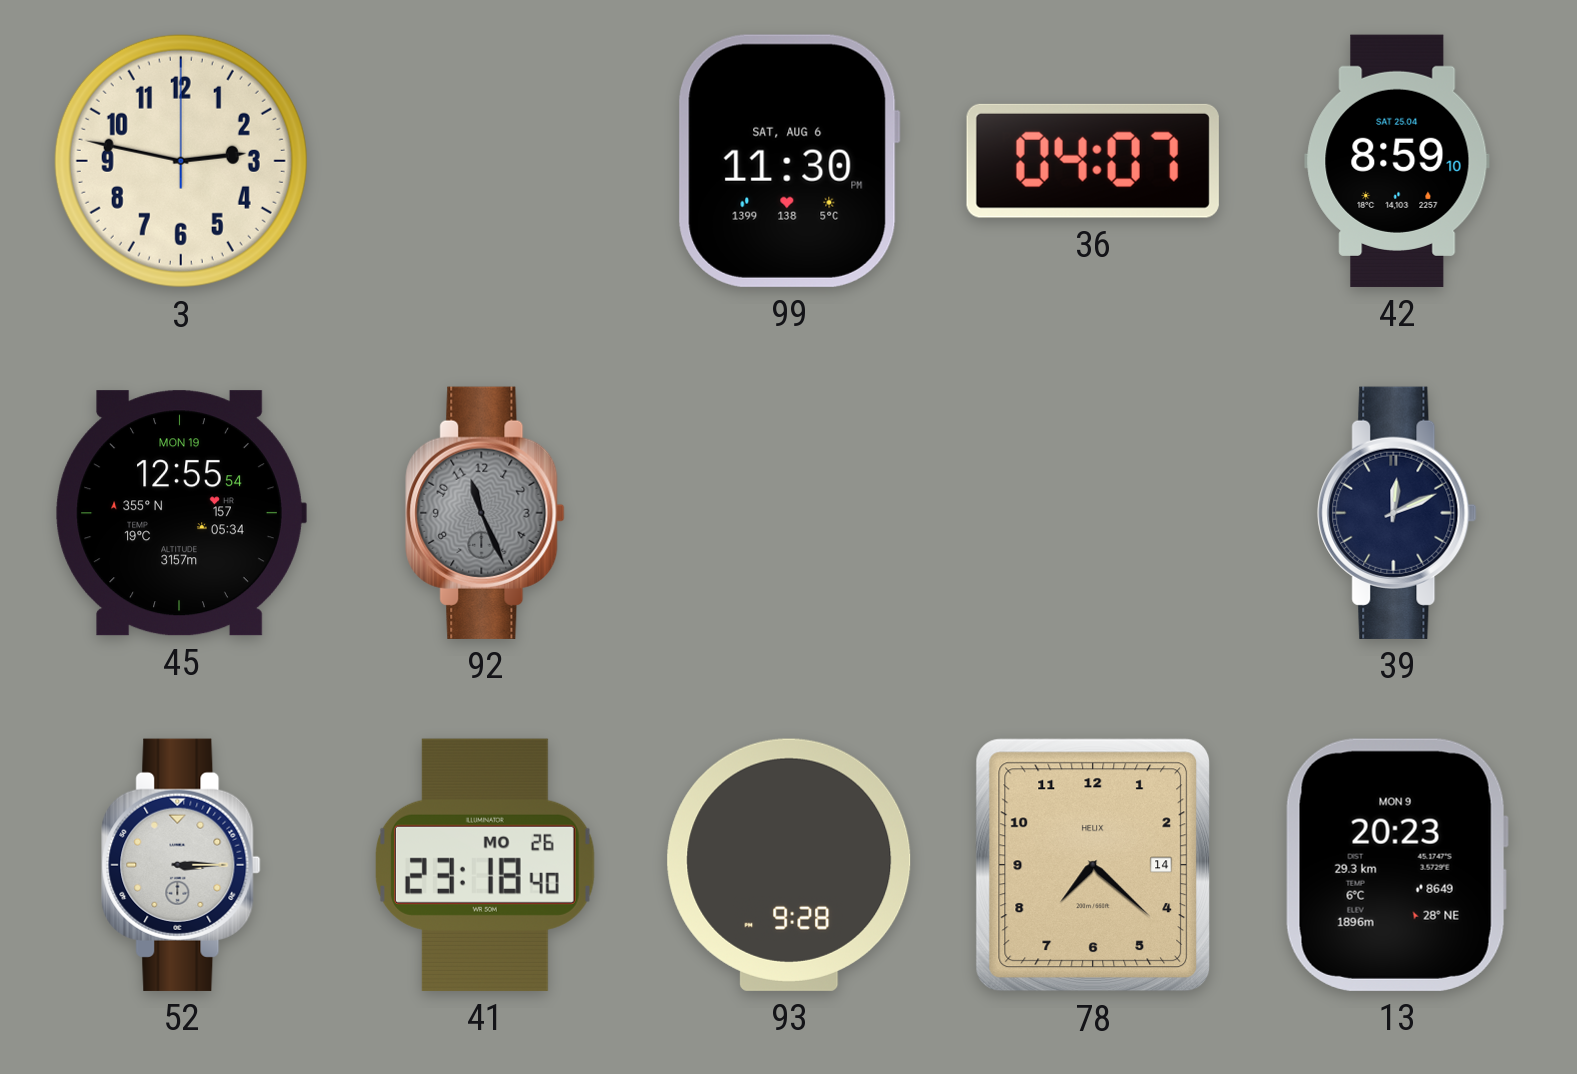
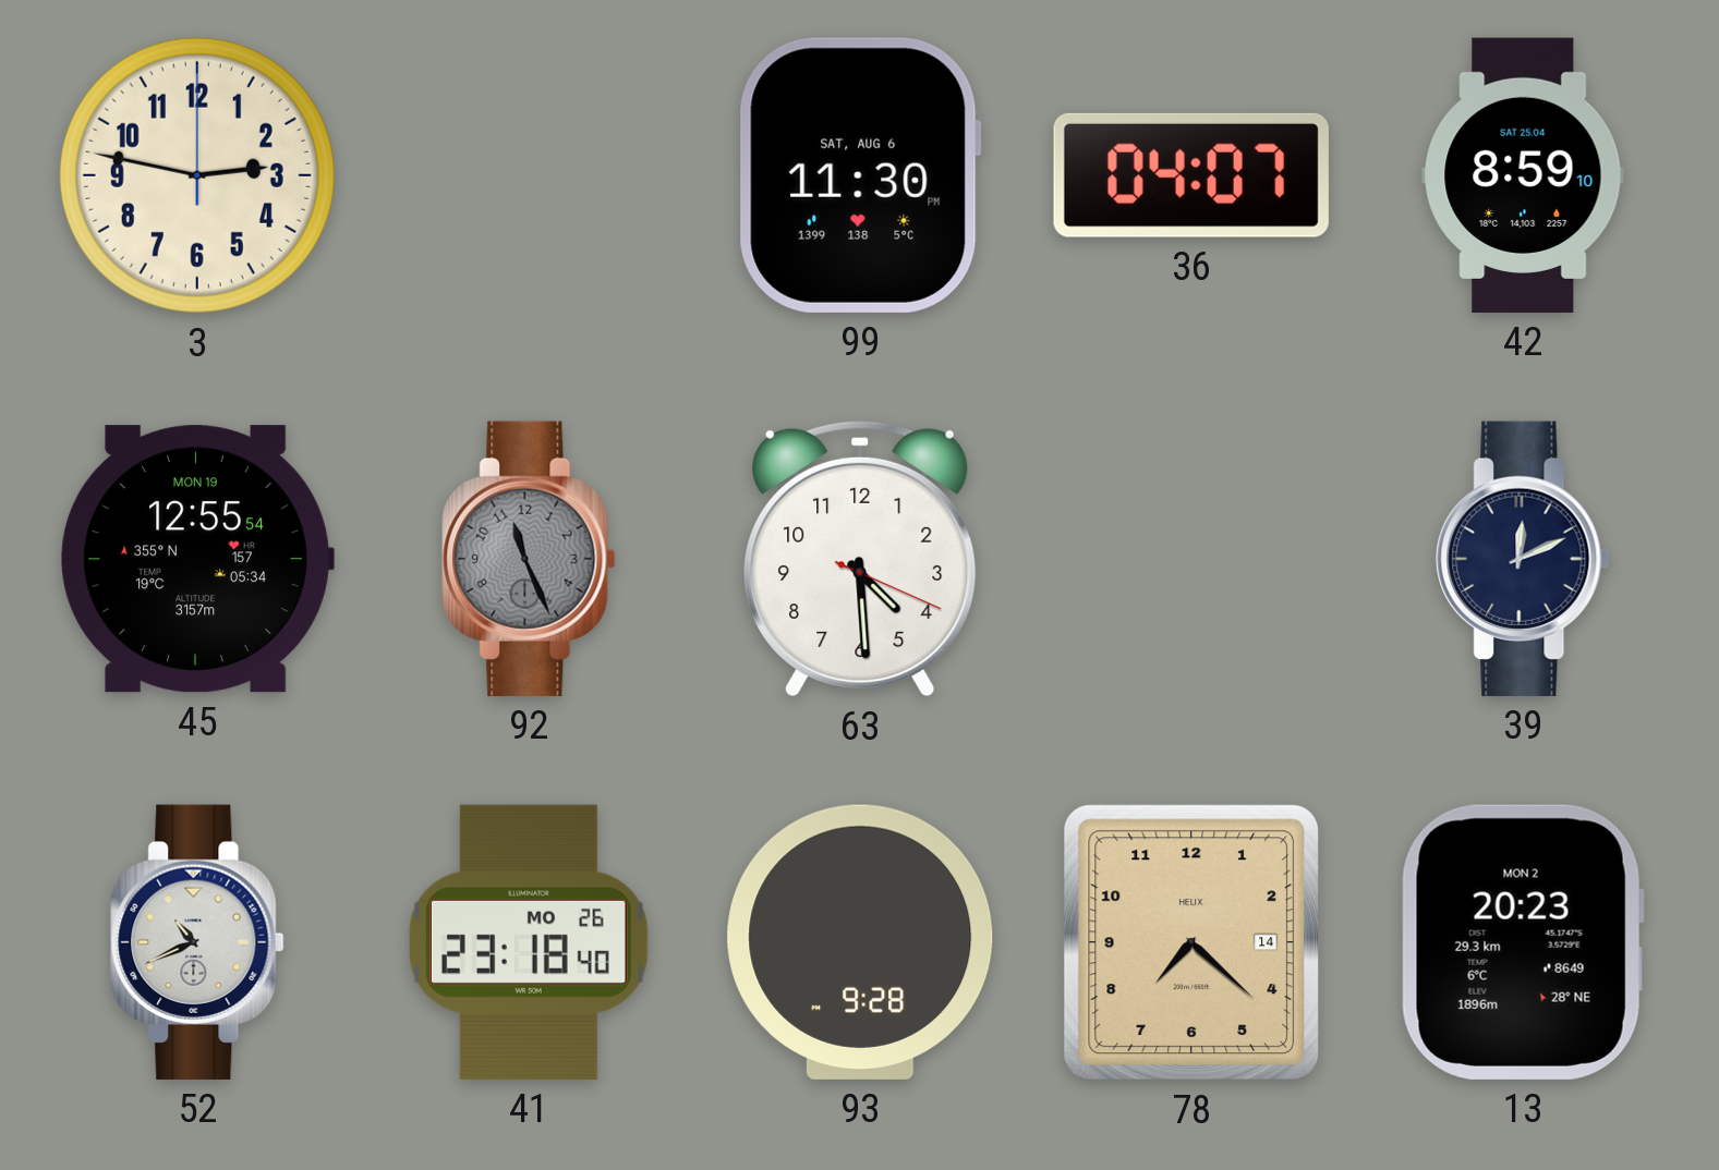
63: none -> 4:29
52: 3:15 -> 10:41
13 date: MON 9 -> MON 2
